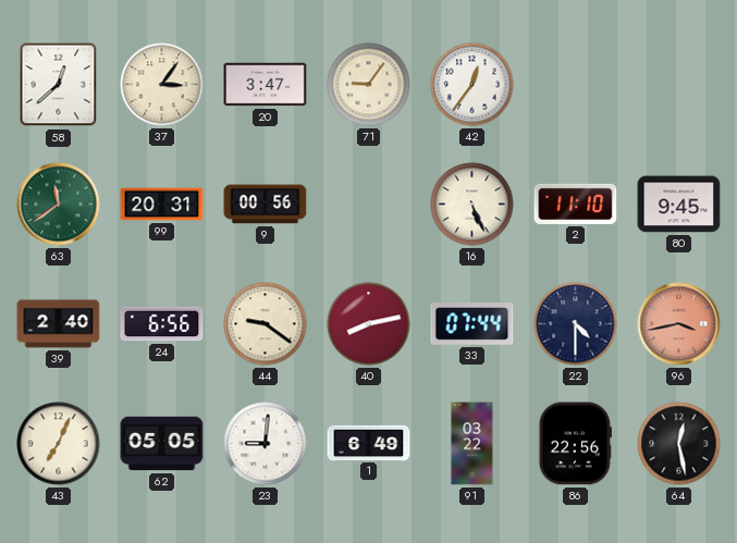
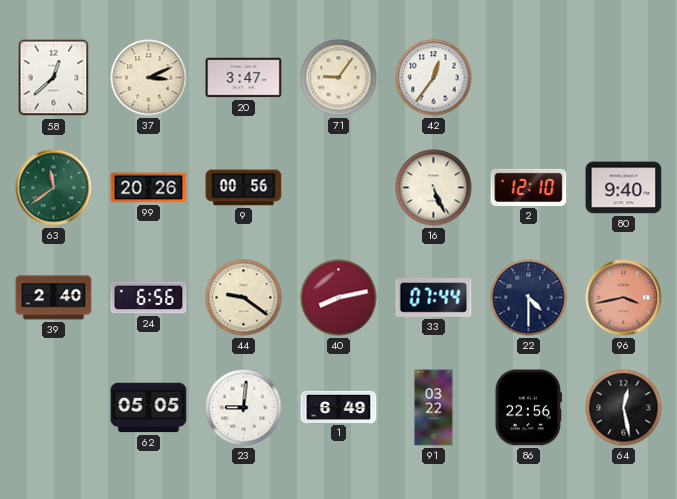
37: 3:06 -> 3:11
99: 20:31 -> 20:26
2: 11:10 -> 12:10
80: 9:45 -> 9:40
43: 7:04 -> none
